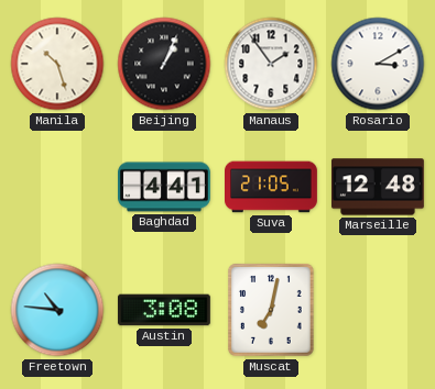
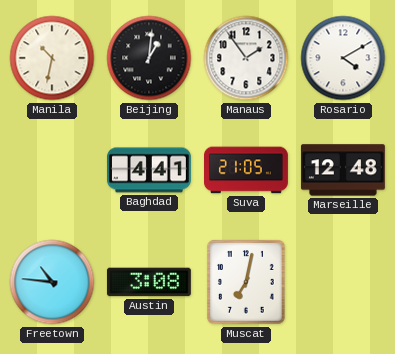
Manila: 10:27 -> 10:32
Beijing: 1:04 -> 1:01
Rosario: 3:10 -> 4:10
